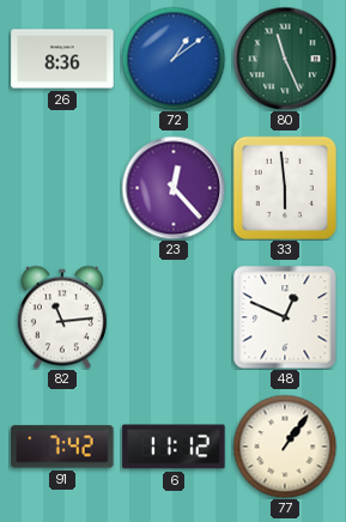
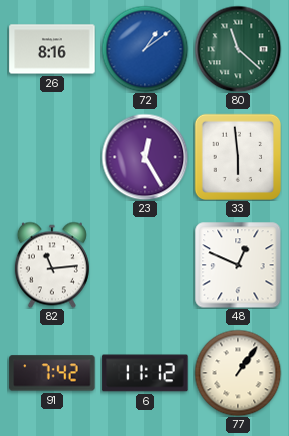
26: 8:36 -> 8:16
80: 11:26 -> 11:22
23: 12:23 -> 12:25
